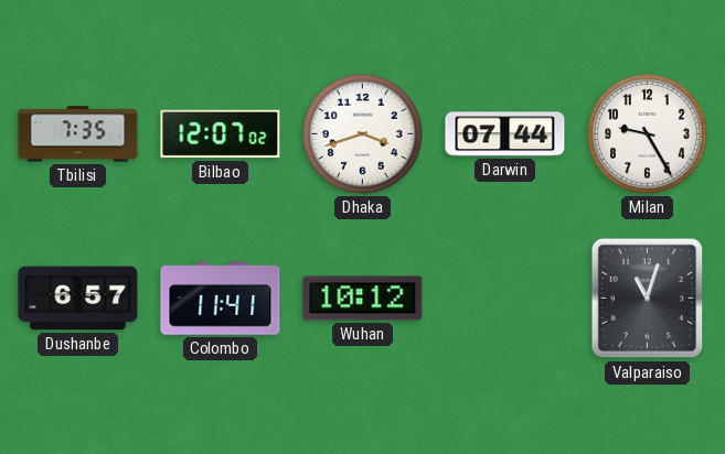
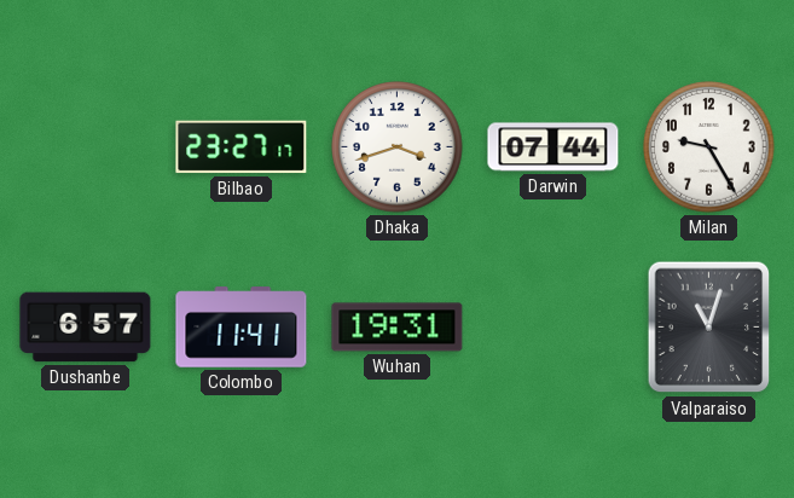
Tbilisi: 7:35 -> none
Bilbao: 12:07 -> 23:27
Wuhan: 10:12 -> 19:31
